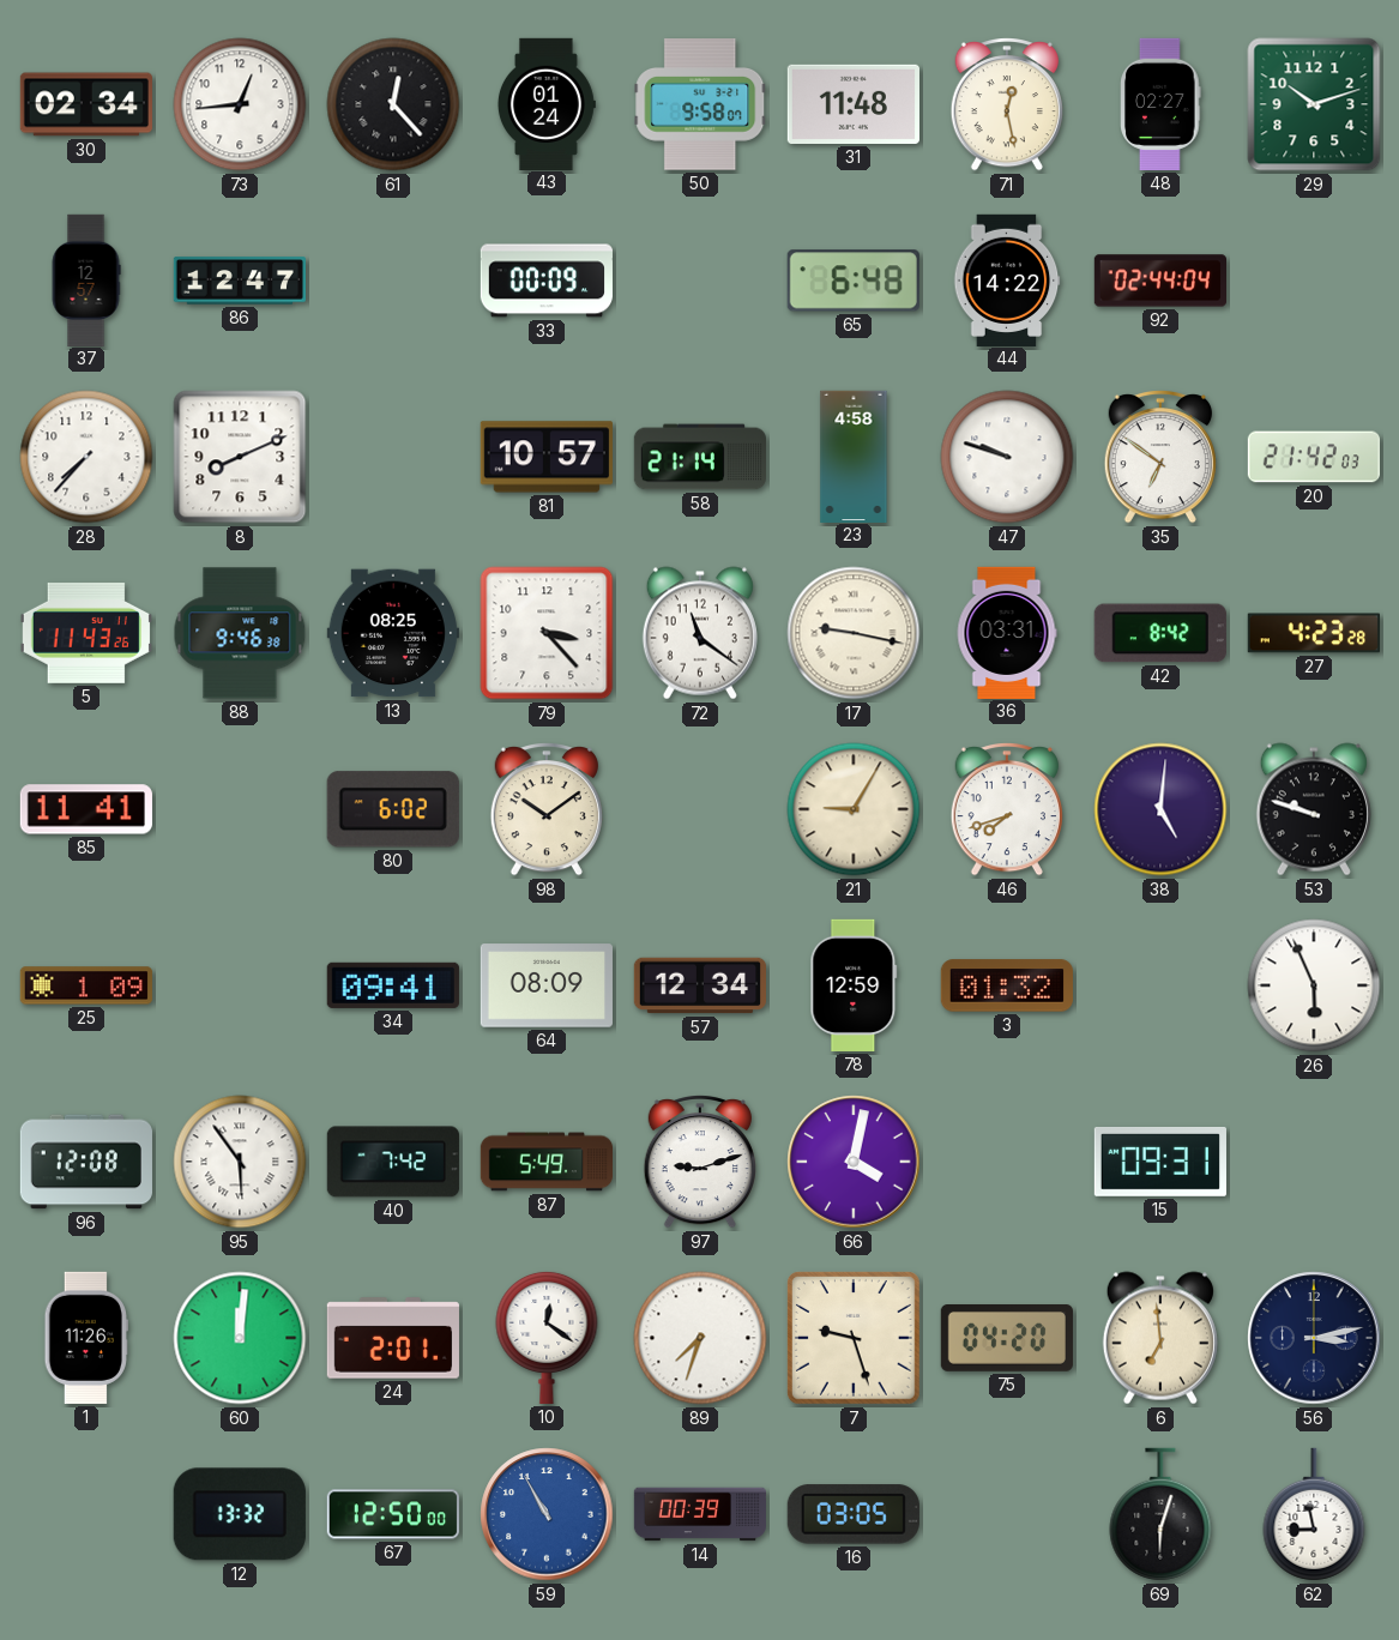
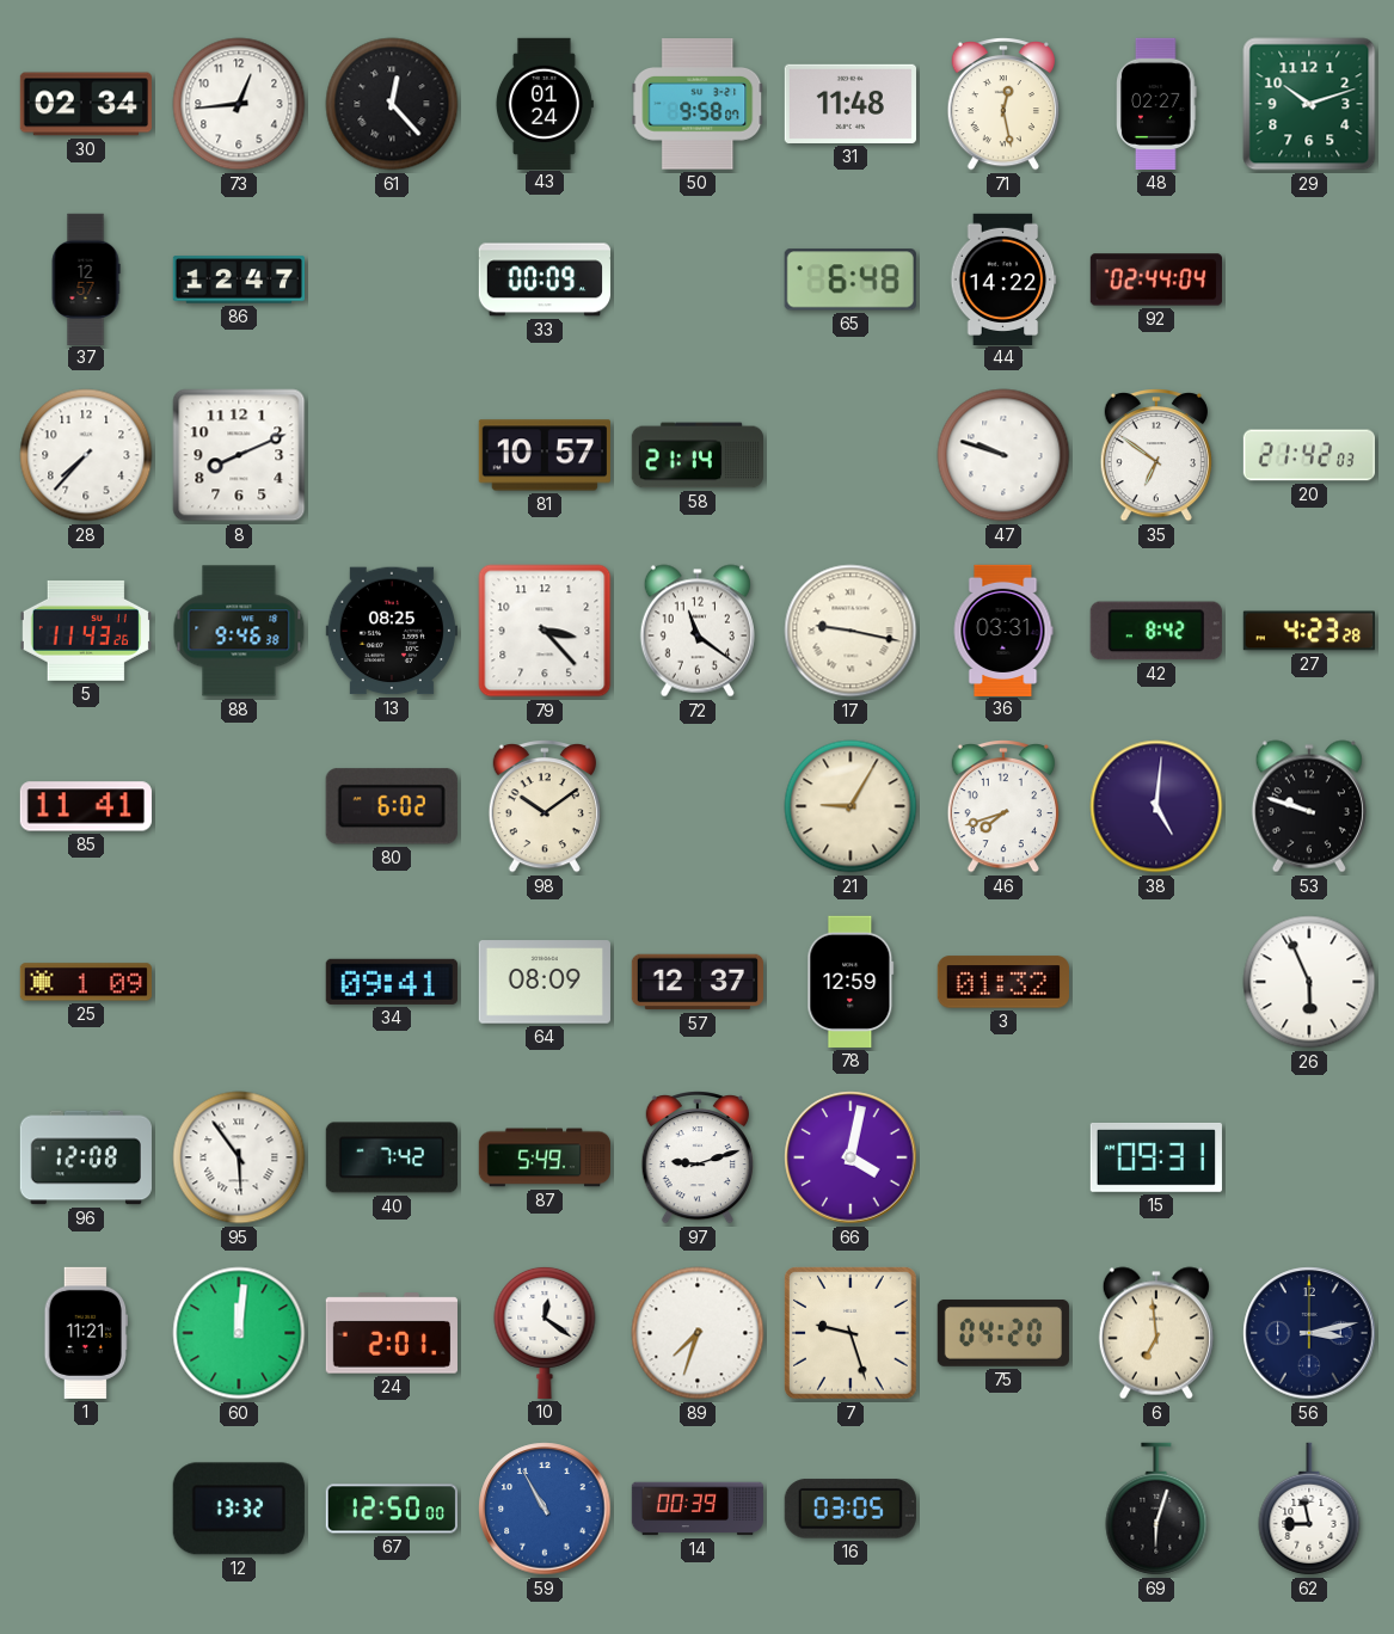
23: 4:58 -> none
57: 12:34 -> 12:37
1: 11:26 -> 11:21
